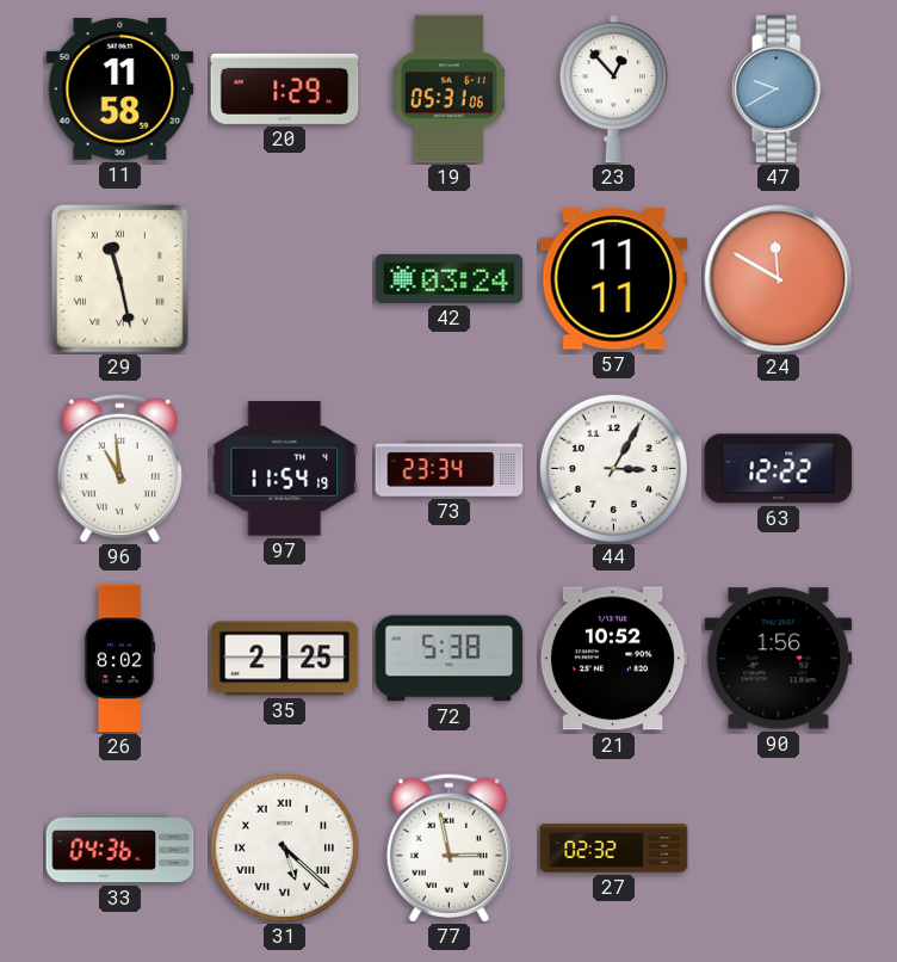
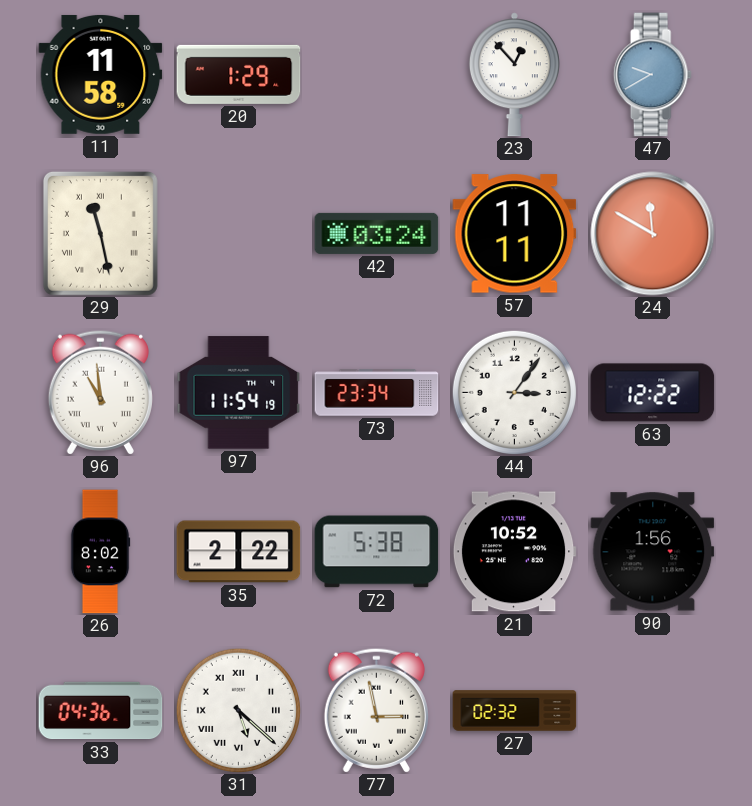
19: 05:31 -> none
44: 3:05 -> 3:06
35: 2:25 -> 2:22
